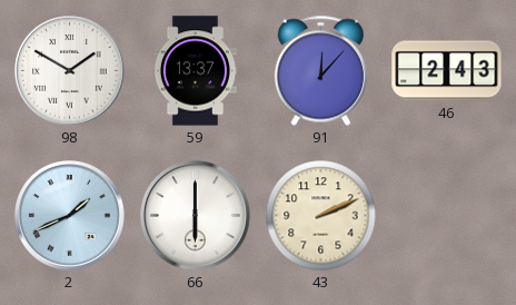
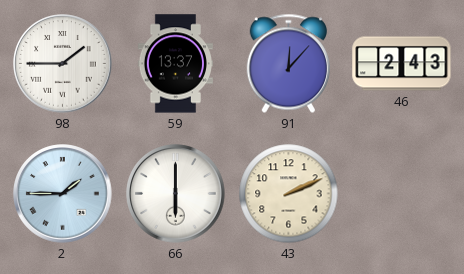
98: 1:50 -> 1:45
2: 1:41 -> 1:45
